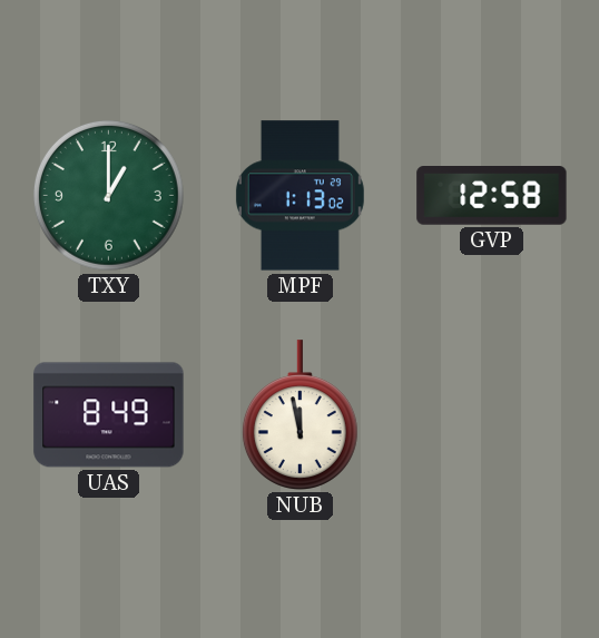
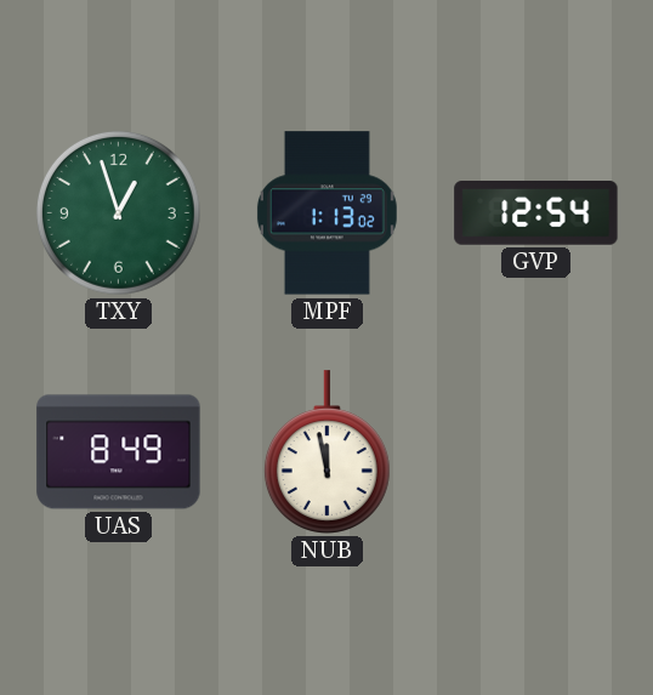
TXY: 1:00 -> 12:57
GVP: 12:58 -> 12:54
